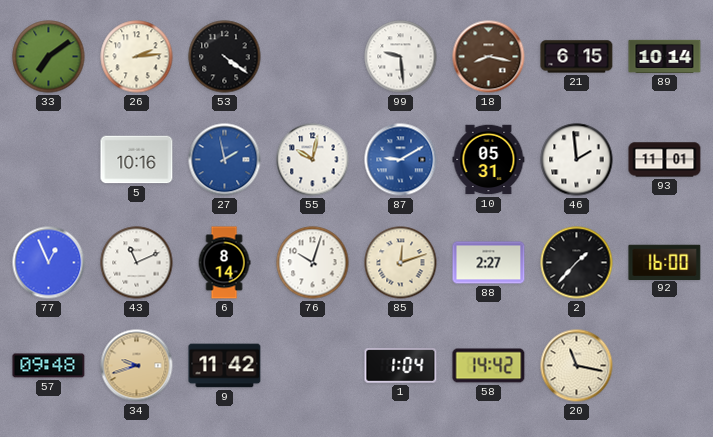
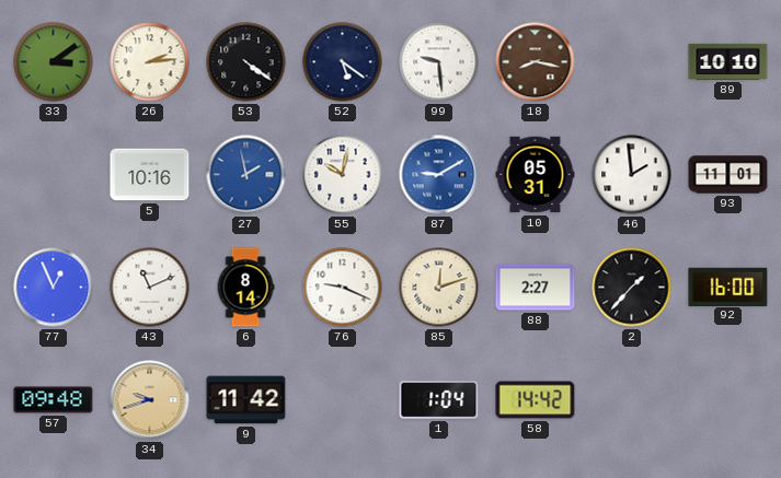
33: 7:09 -> 3:09
52: none -> 5:21
21: 6:15 -> none
89: 10:14 -> 10:10
76: 10:03 -> 9:19
20: 11:17 -> none
